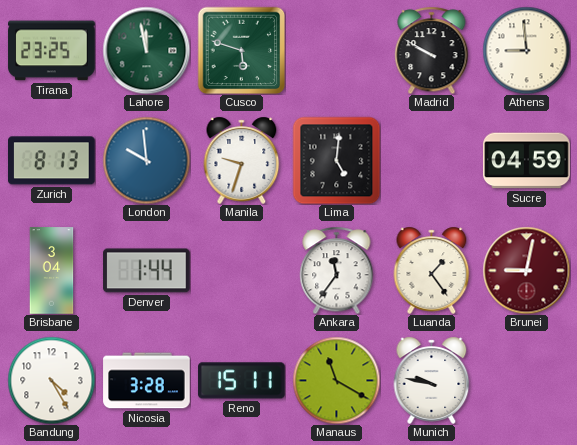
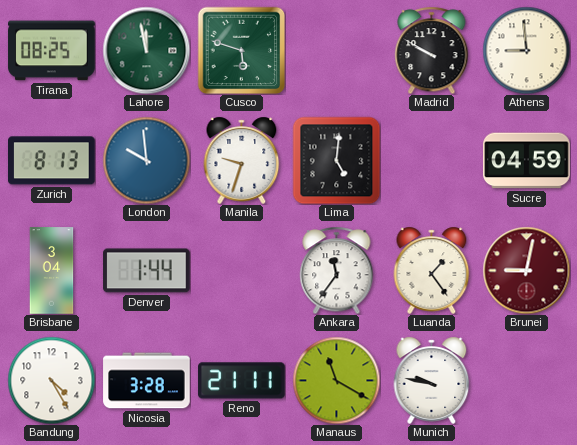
Tirana: 23:25 -> 08:25
Reno: 15:11 -> 21:11
